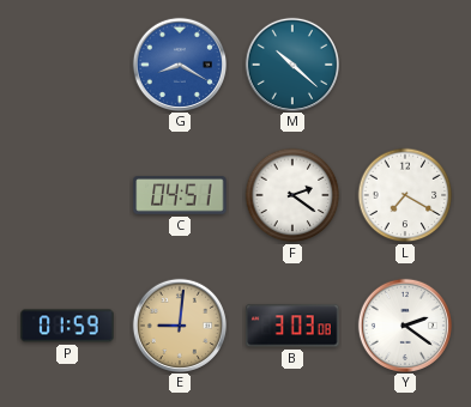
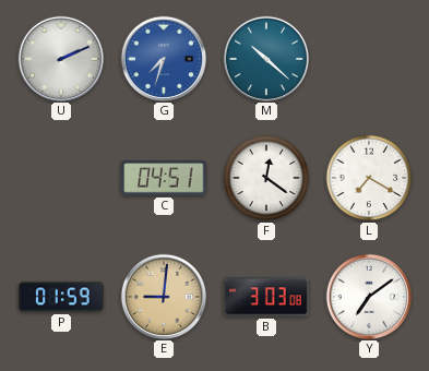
U: none -> 2:11
G: 8:20 -> 7:33
F: 2:21 -> 12:21
Y: 2:21 -> 7:09
